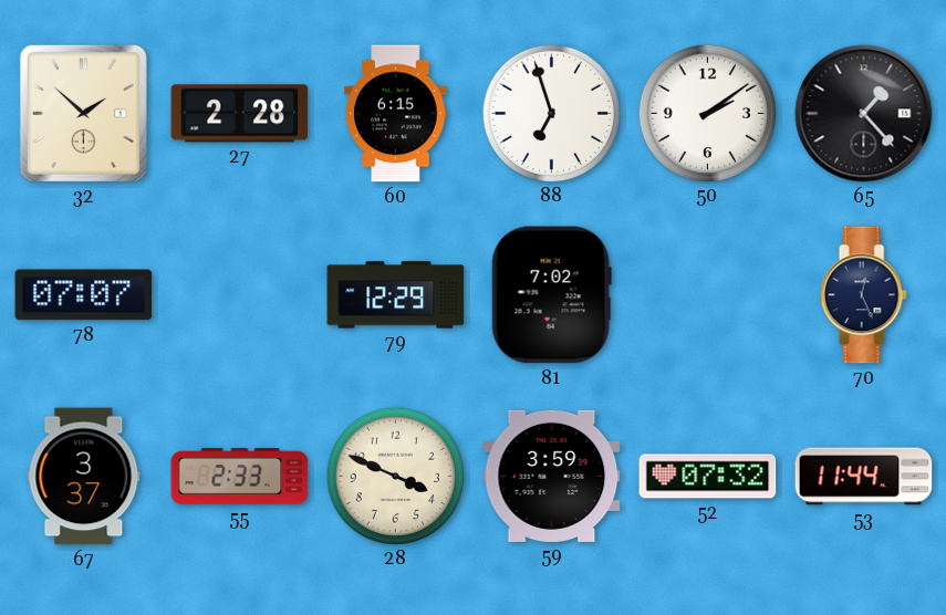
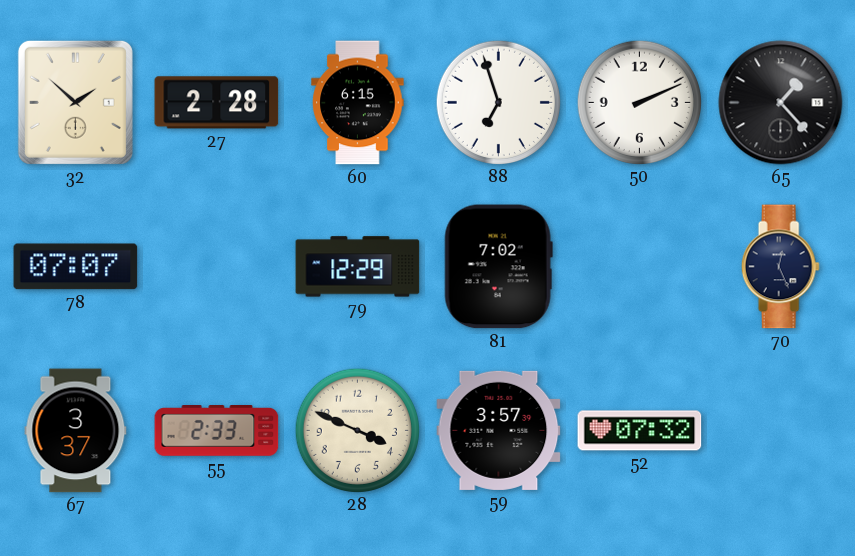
50: 2:09 -> 2:11
59: 3:59 -> 3:57
53: 11:44 -> none
